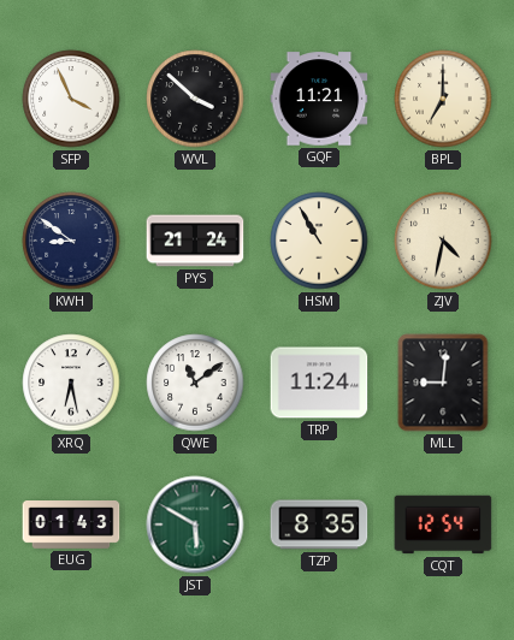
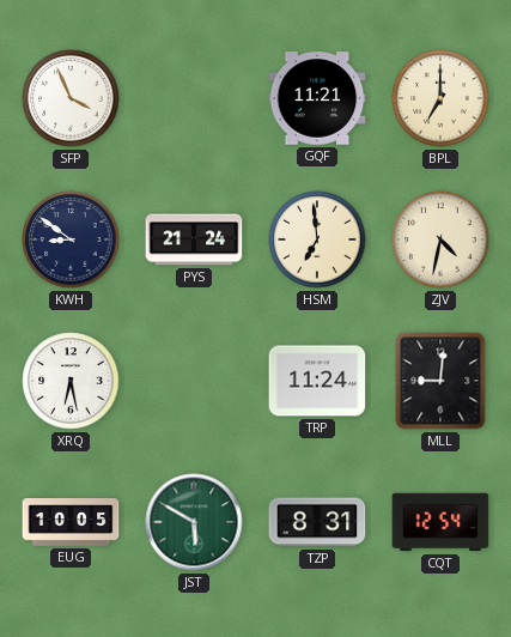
WVL: 3:52 -> none
HSM: 10:55 -> 6:59
QWE: 11:09 -> none
EUG: 01:43 -> 10:05
TZP: 8:35 -> 8:31
